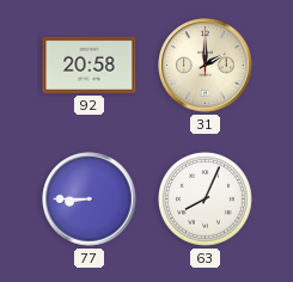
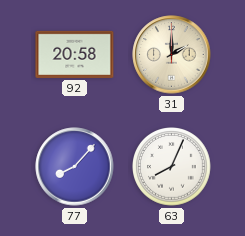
77: 8:45 -> 8:07
